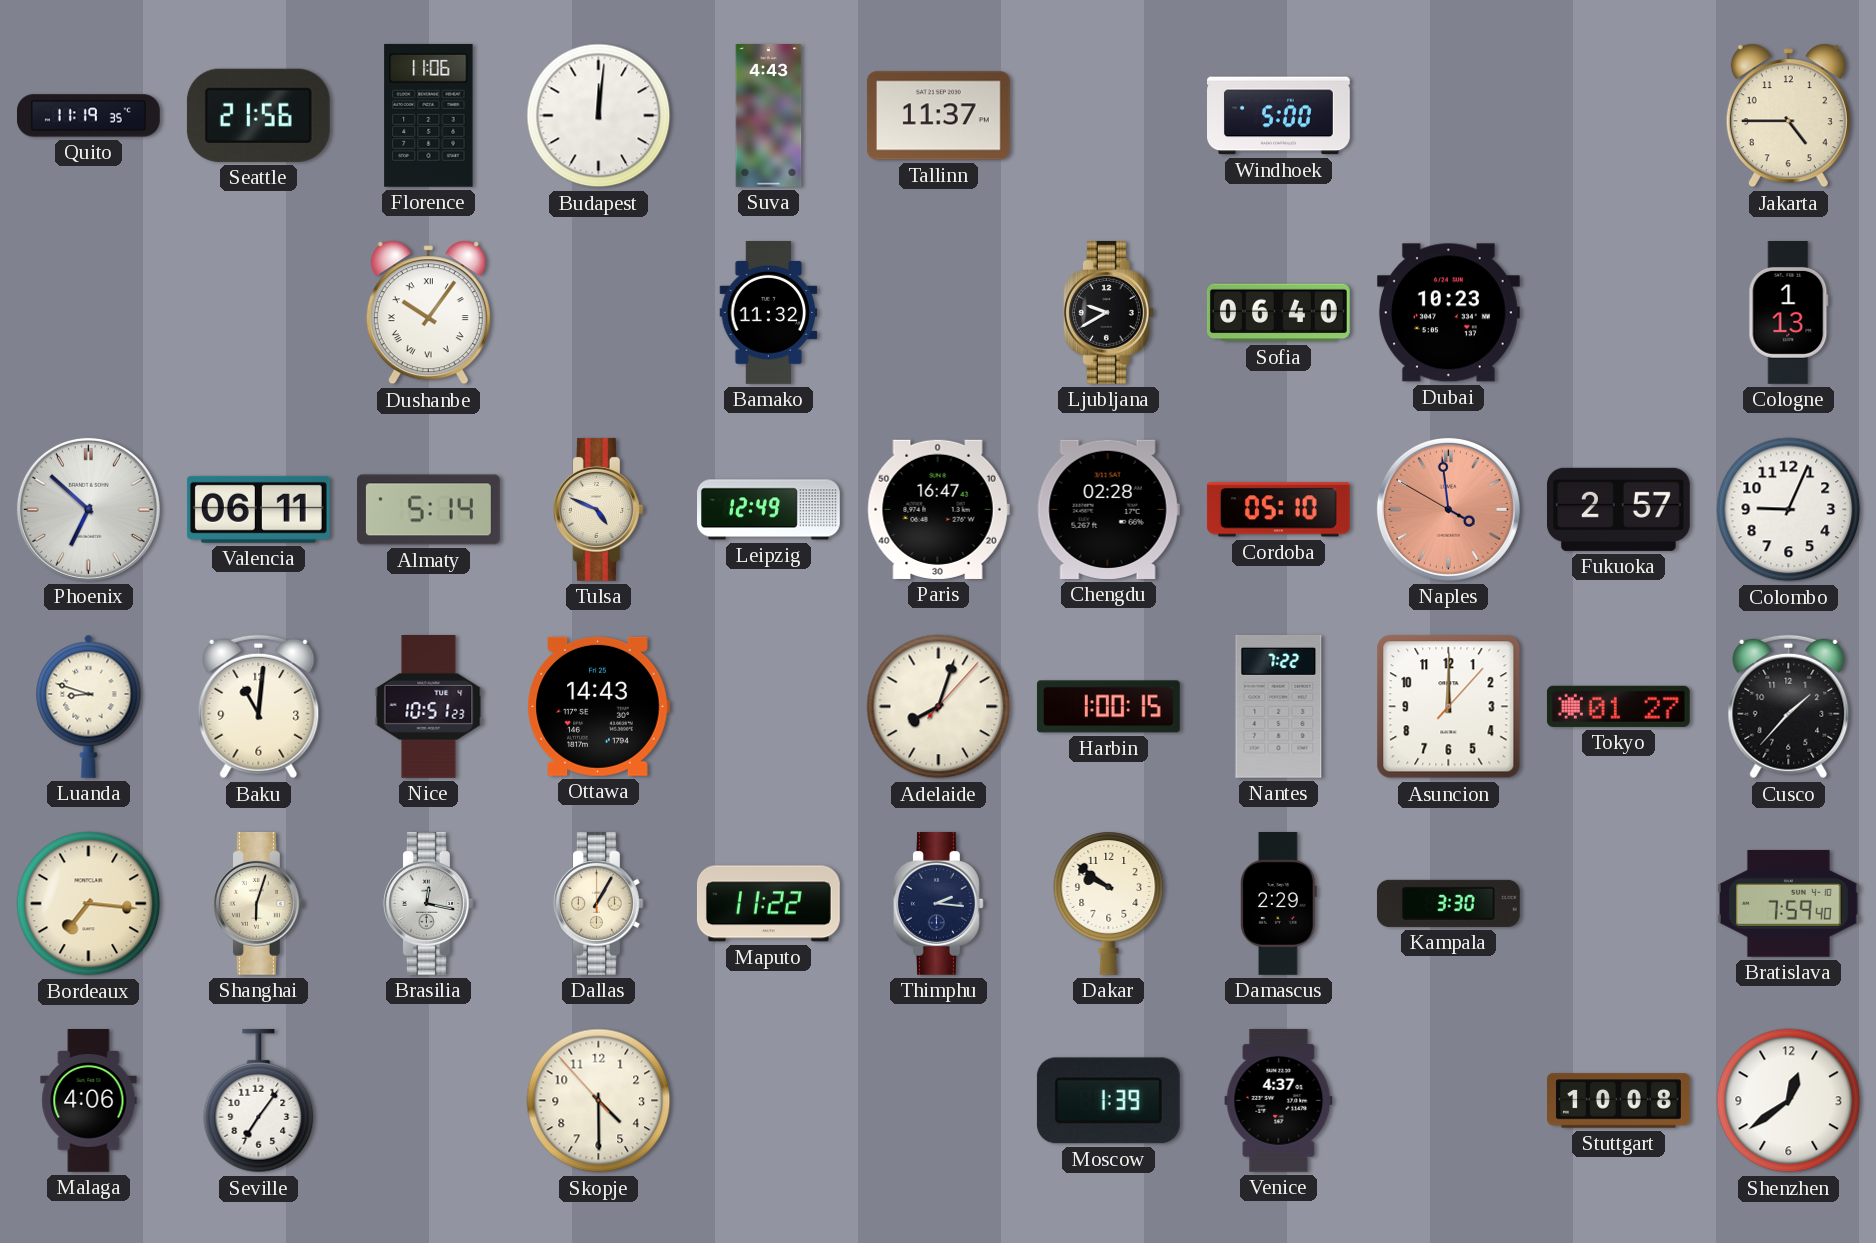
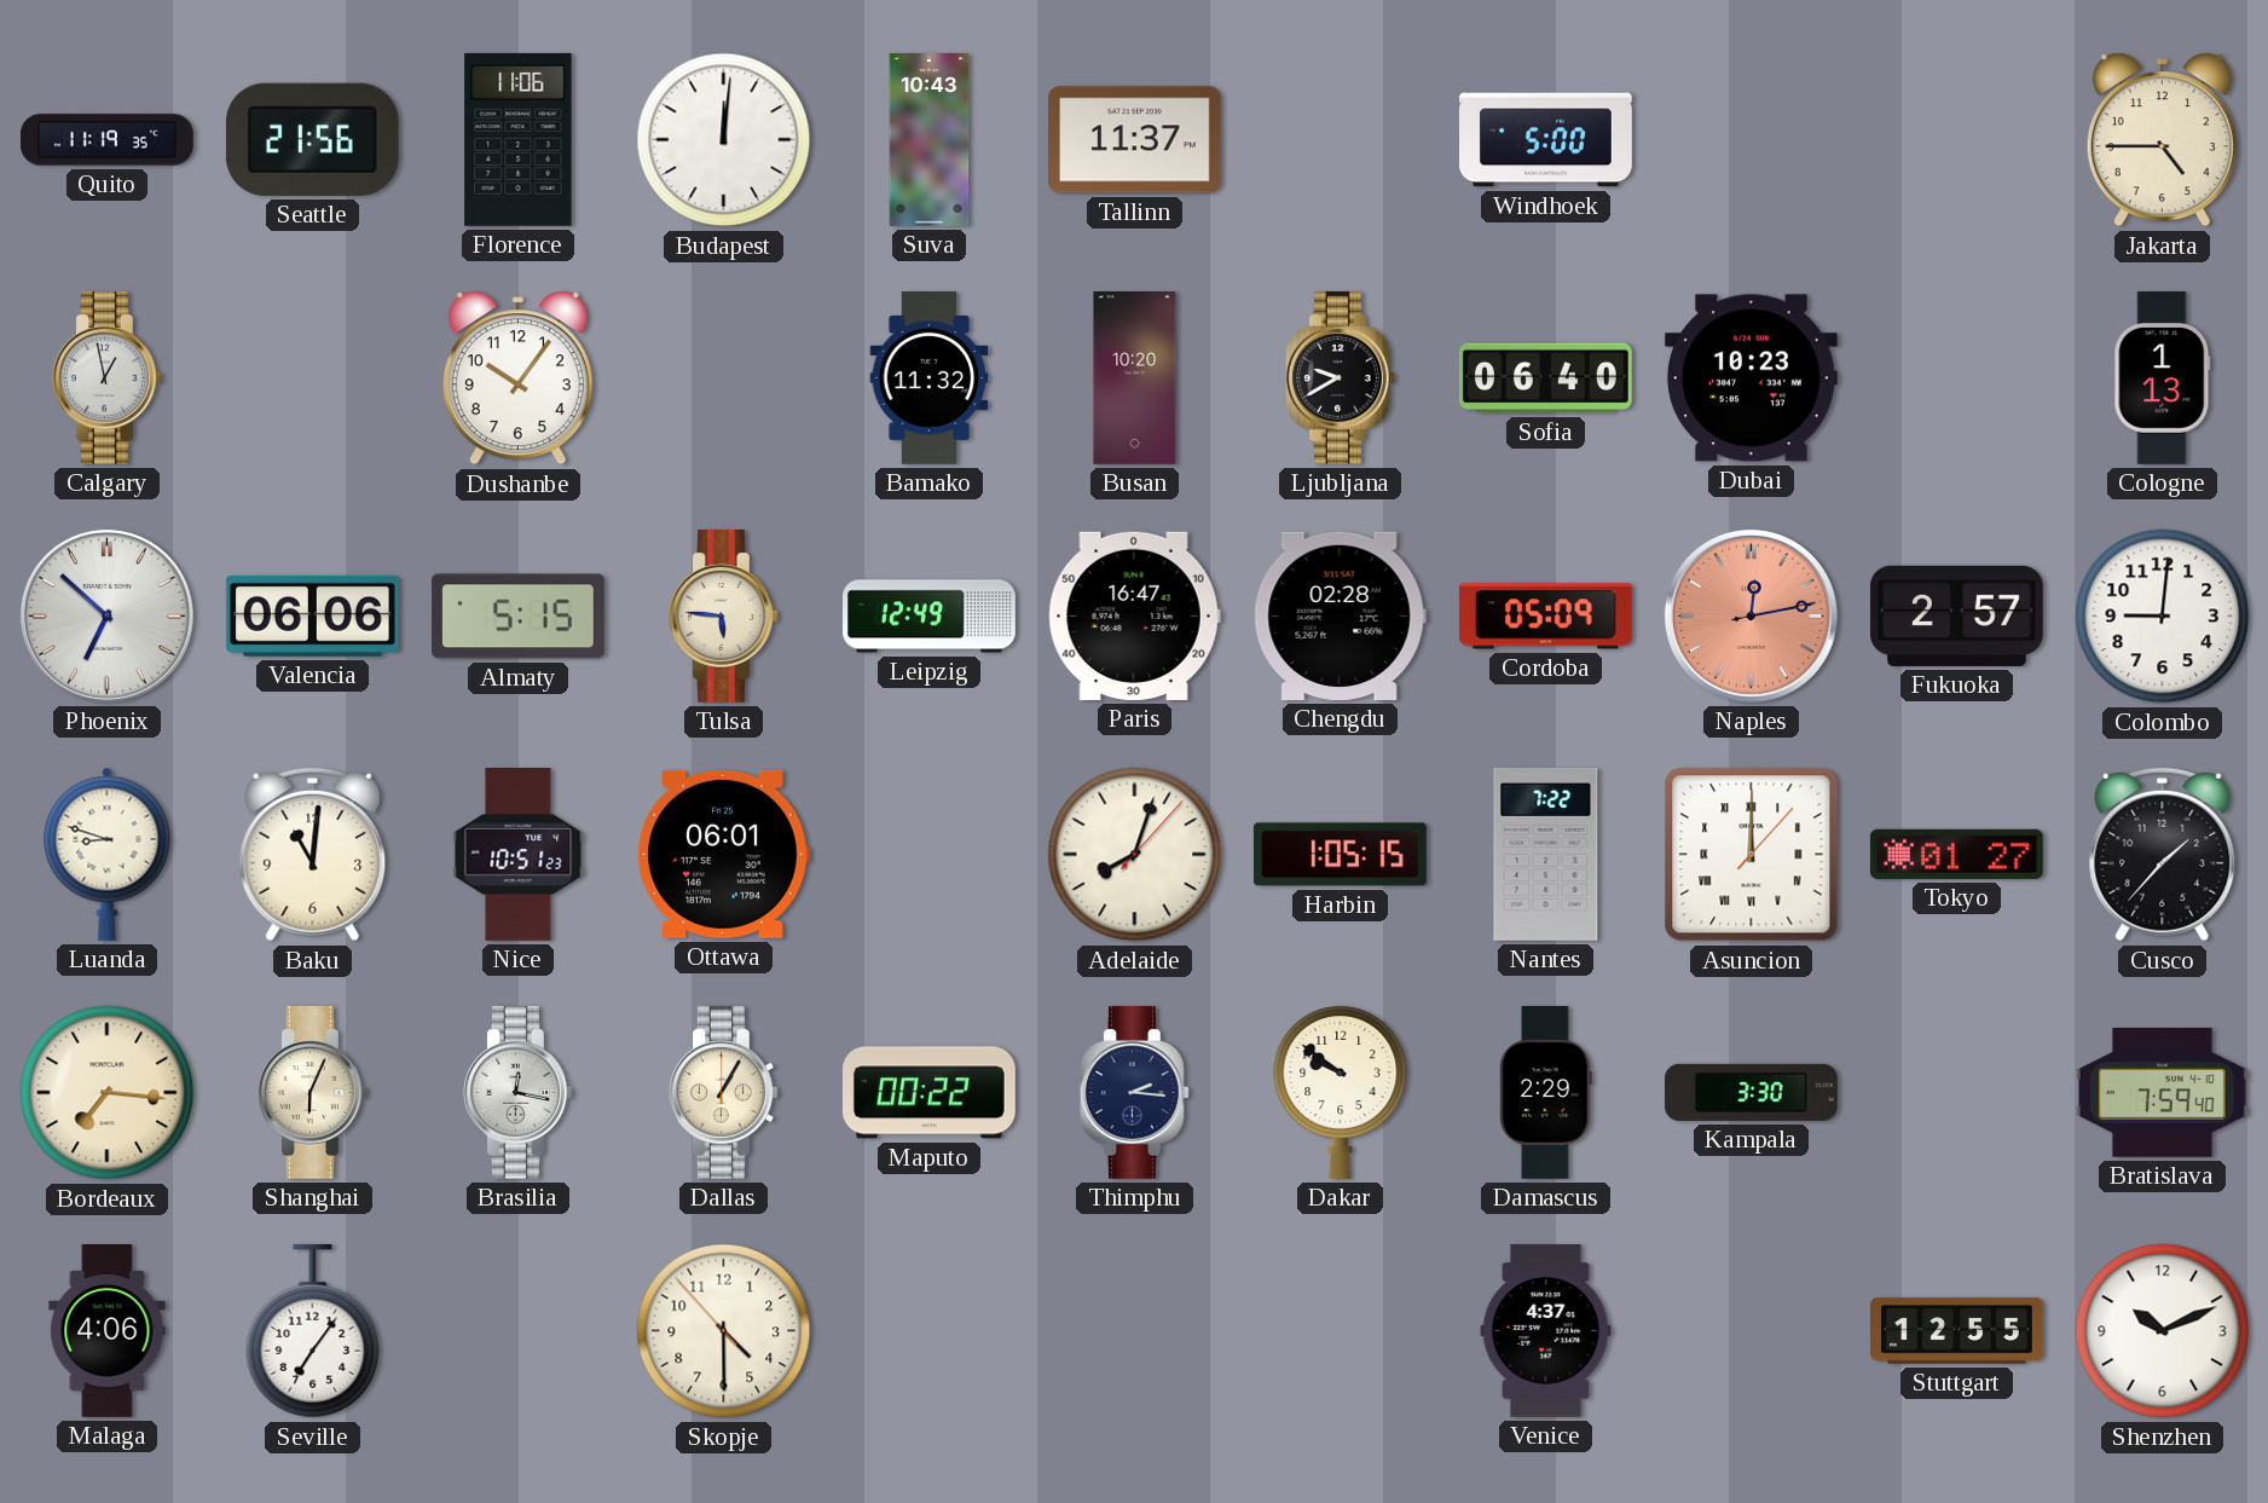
Suva: 4:43 -> 10:43
Calgary: none -> 12:58
Dushanbe numerals: Roman -> Arabic
Busan: none -> 10:20
Valencia: 06:11 -> 06:06
Almaty: 5:14 -> 5:15
Tulsa: 4:49 -> 5:46
Cordoba: 05:10 -> 05:09
Naples: 3:58 -> 12:13
Colombo: 9:04 -> 9:01
Ottawa: 14:43 -> 06:01
Harbin: 1:00 -> 1:05
Asuncion numerals: Arabic -> Roman
Shanghai: 6:03 -> 6:04
Maputo: 11:22 -> 00:22
Moscow: 1:39 -> none
Stuttgart: 10:08 -> 12:55
Shenzhen: 12:39 -> 10:11
